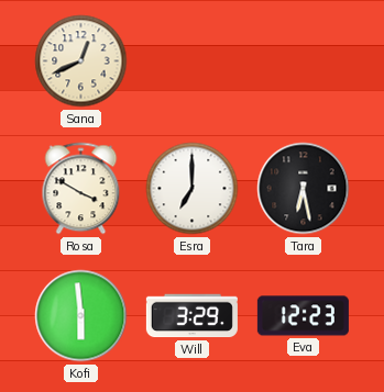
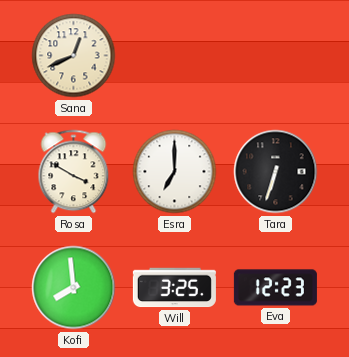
Tara: 6:28 -> 6:33
Kofi: 5:59 -> 7:59
Will: 3:29 -> 3:25
